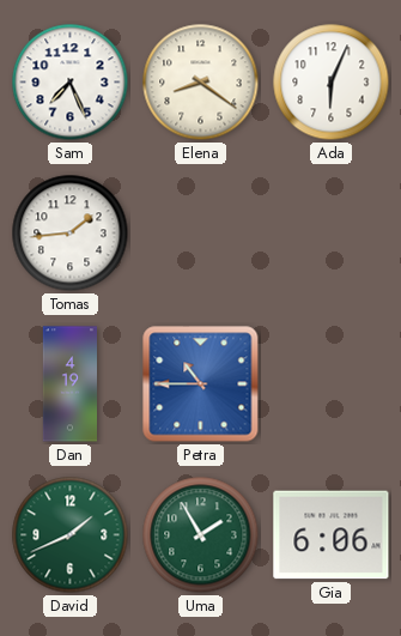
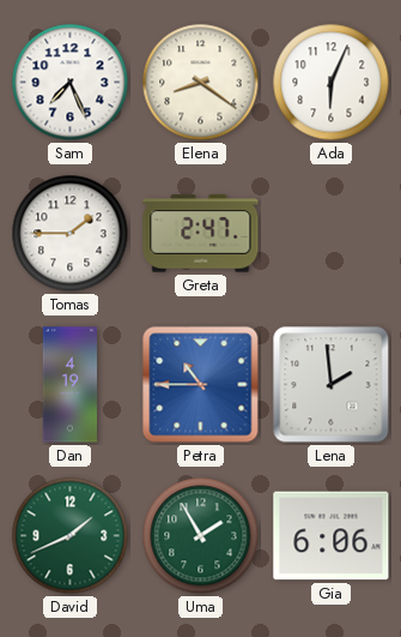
Tomas: 1:44 -> 1:45
Greta: none -> 2:47
Lena: none -> 1:59
